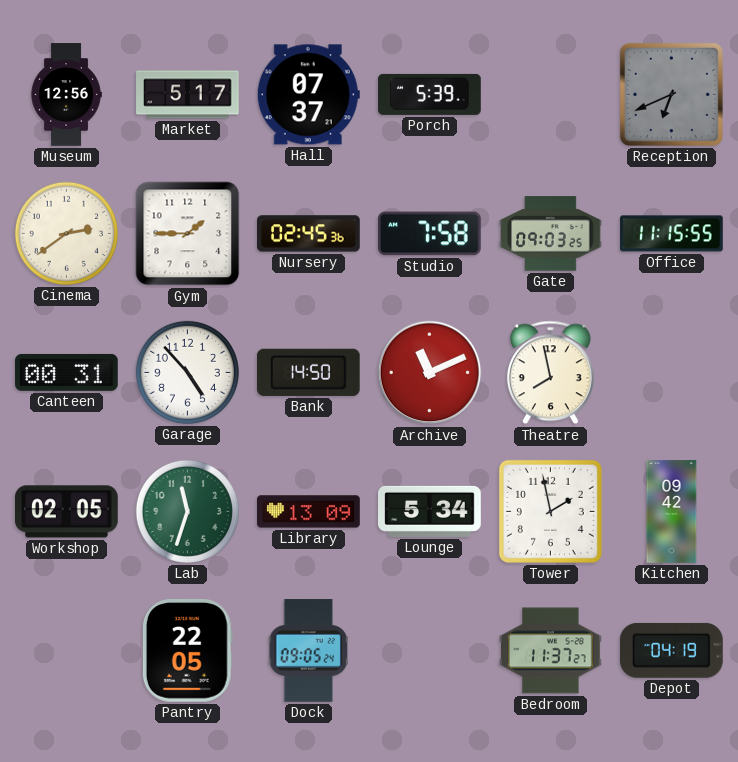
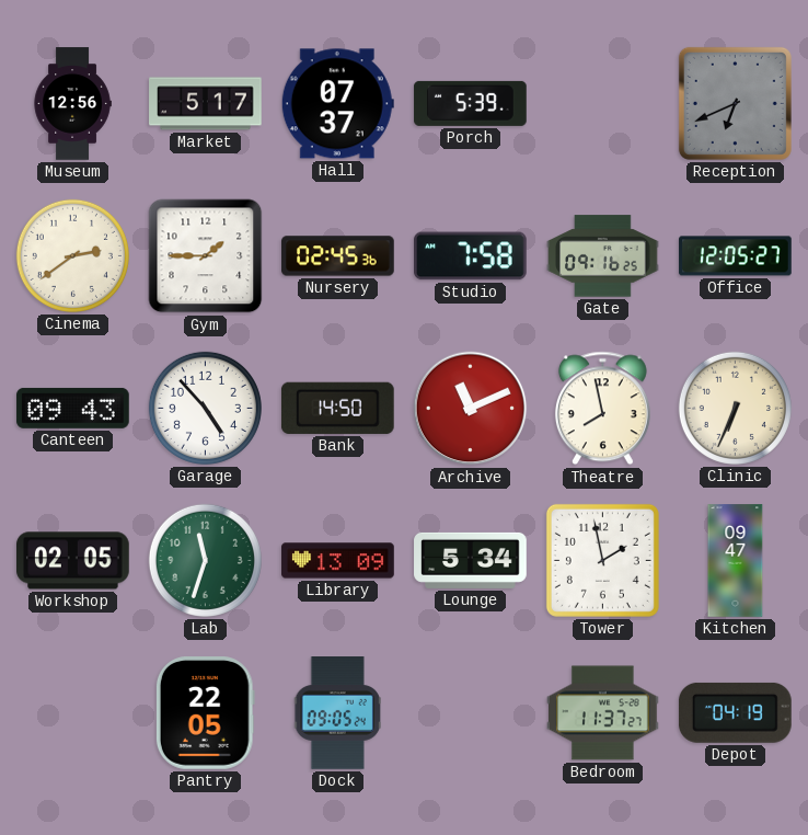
Gate: 09:03 -> 09:16
Office: 11:15 -> 12:05
Canteen: 00:31 -> 09:43
Clinic: none -> 6:34
Kitchen: 09:42 -> 09:47
